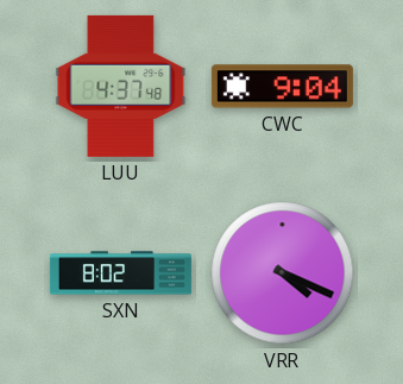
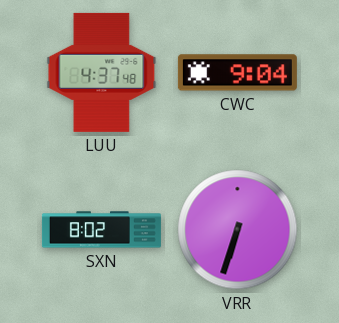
VRR: 4:19 -> 6:33
